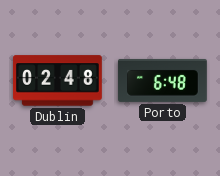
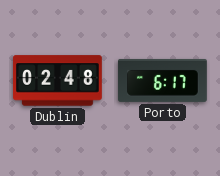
Porto: 6:48 -> 6:17
